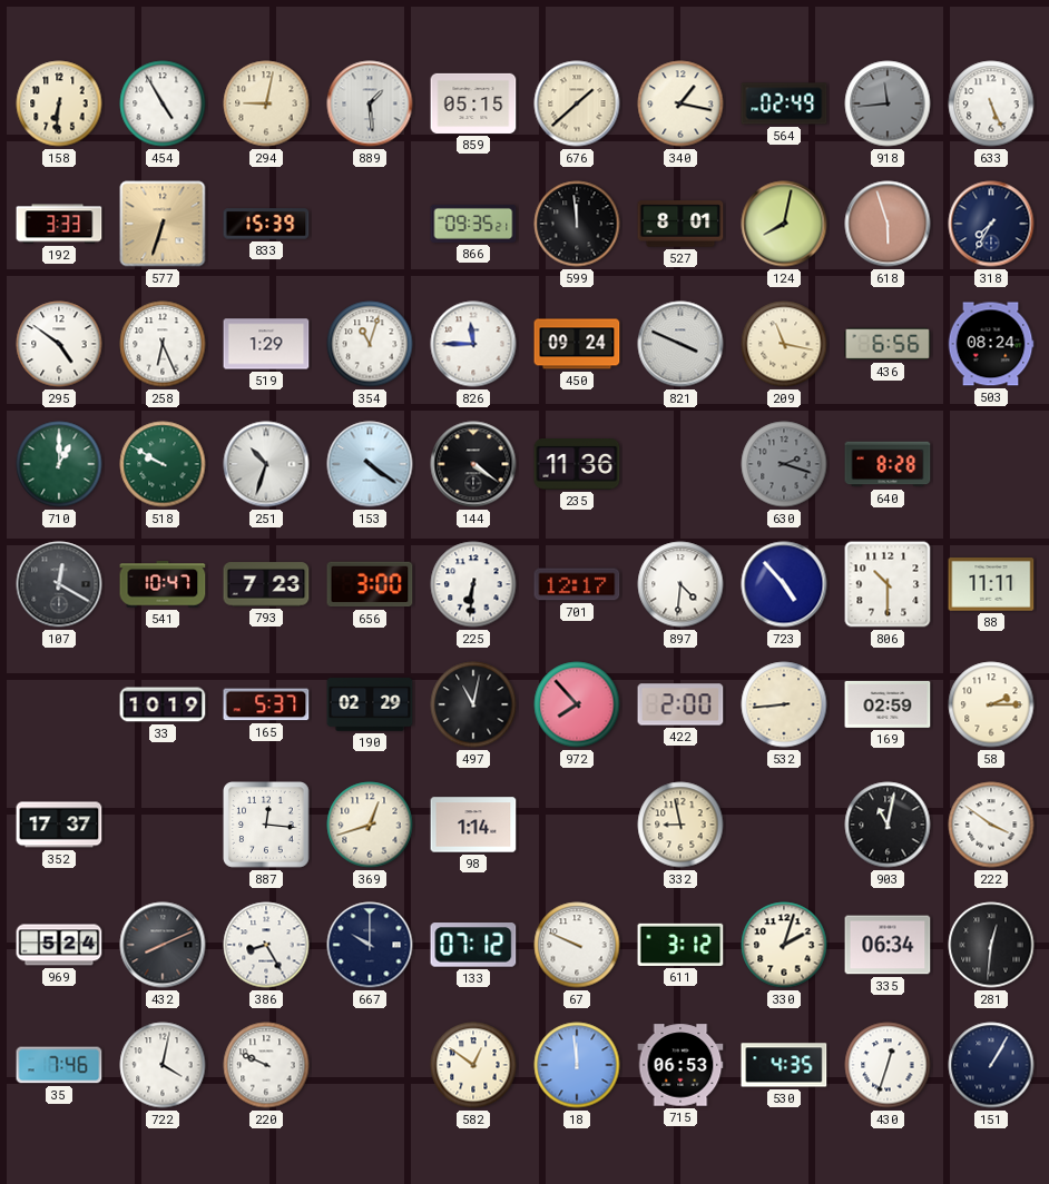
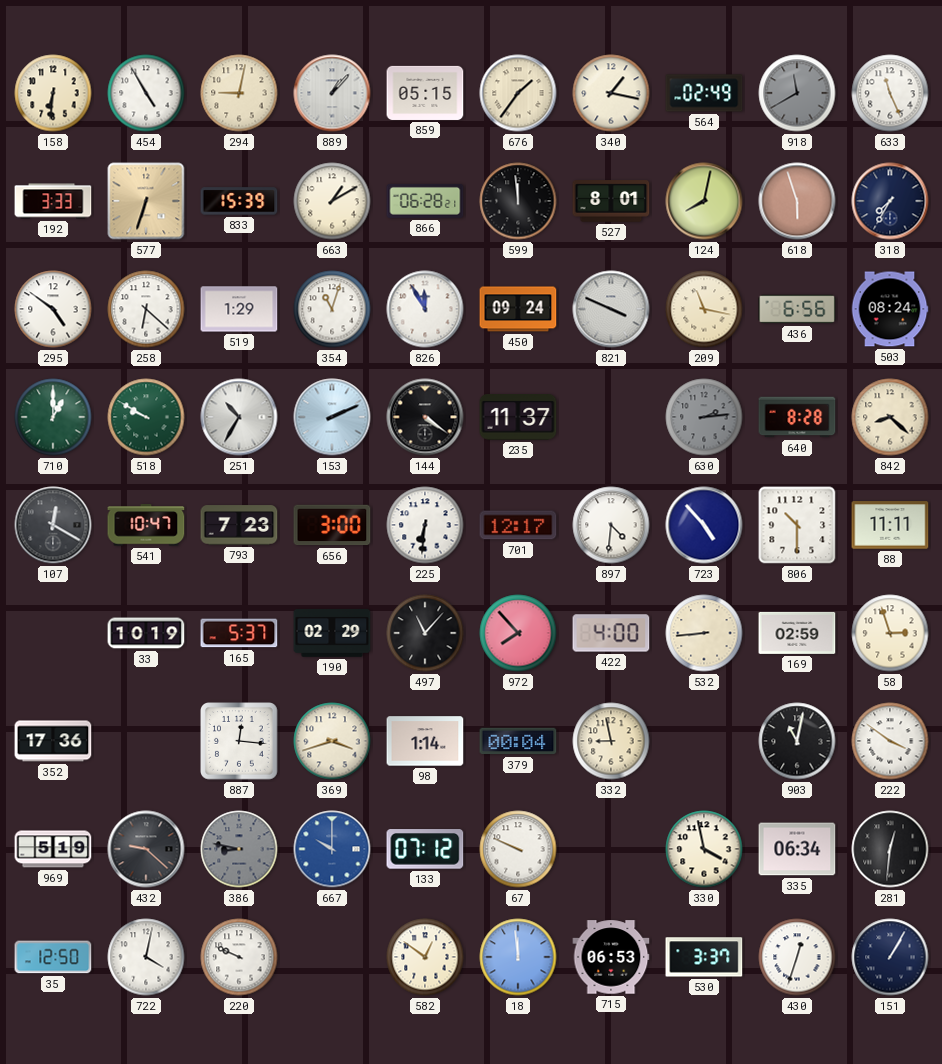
889: 1:29 -> 1:07
676: 1:38 -> 1:36
918: 11:44 -> 11:40
633: 5:26 -> 11:26
663: none -> 1:10
866: 09:35 -> 06:28
258: 6:26 -> 6:22
826: 11:45 -> 11:55
251: 10:33 -> 10:35
153: 4:21 -> 2:11
235: 11:36 -> 11:37
630: 2:18 -> 2:14
842: none -> 8:22
497: 11:02 -> 11:07
422: 2:00 -> 4:00
58: 2:15 -> 2:57
352: 17:37 -> 17:36
369: 12:42 -> 3:42
379: none -> 00:04
969: 5:24 -> 5:19
432: 8:11 -> 9:22
386: 8:25 -> 8:47
386 dial: white -> grey
667 dial: navy -> blue
611: 3:12 -> none
330: 2:03 -> 3:58
35: 7:46 -> 12:50
530: 4:35 -> 3:37
